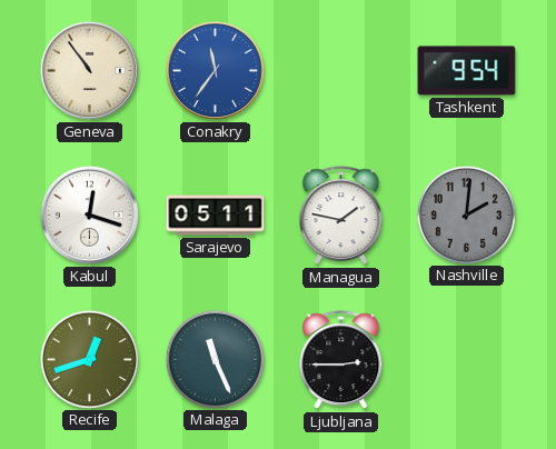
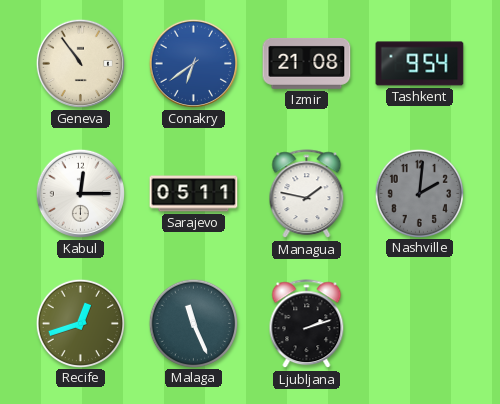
Conakry: 11:36 -> 6:39
Izmir: none -> 21:08
Kabul: 12:18 -> 12:15
Ljubljana: 2:45 -> 2:12
